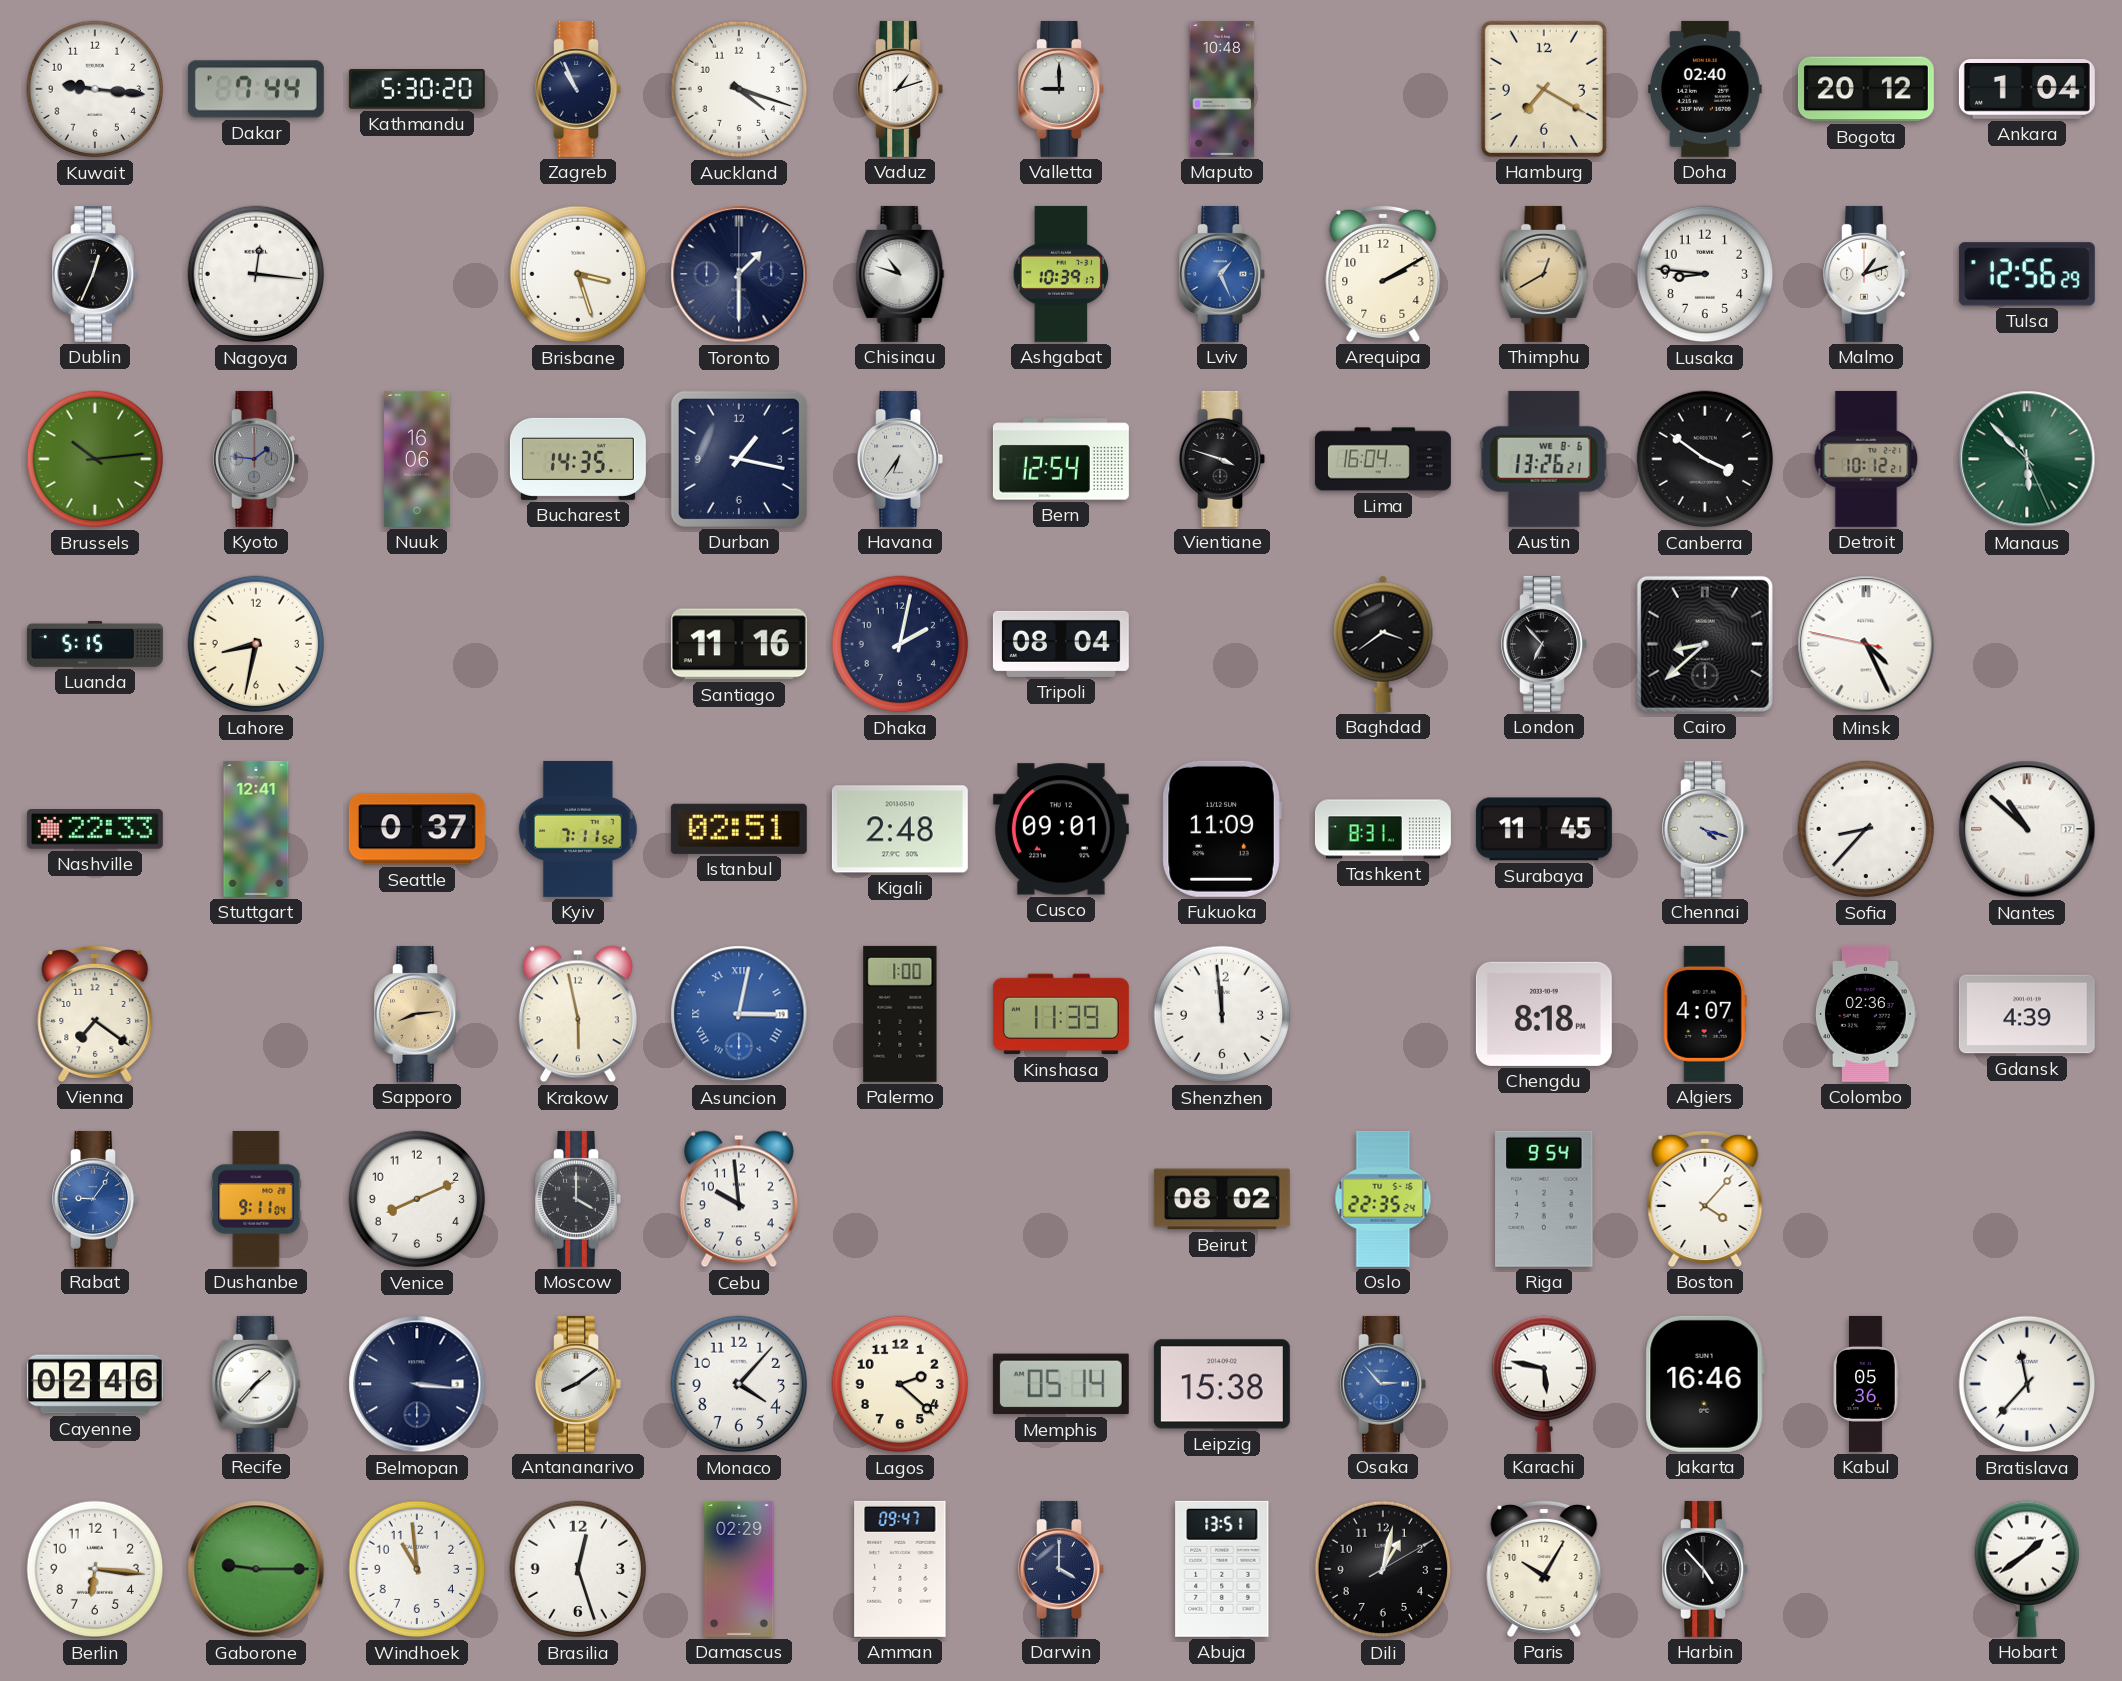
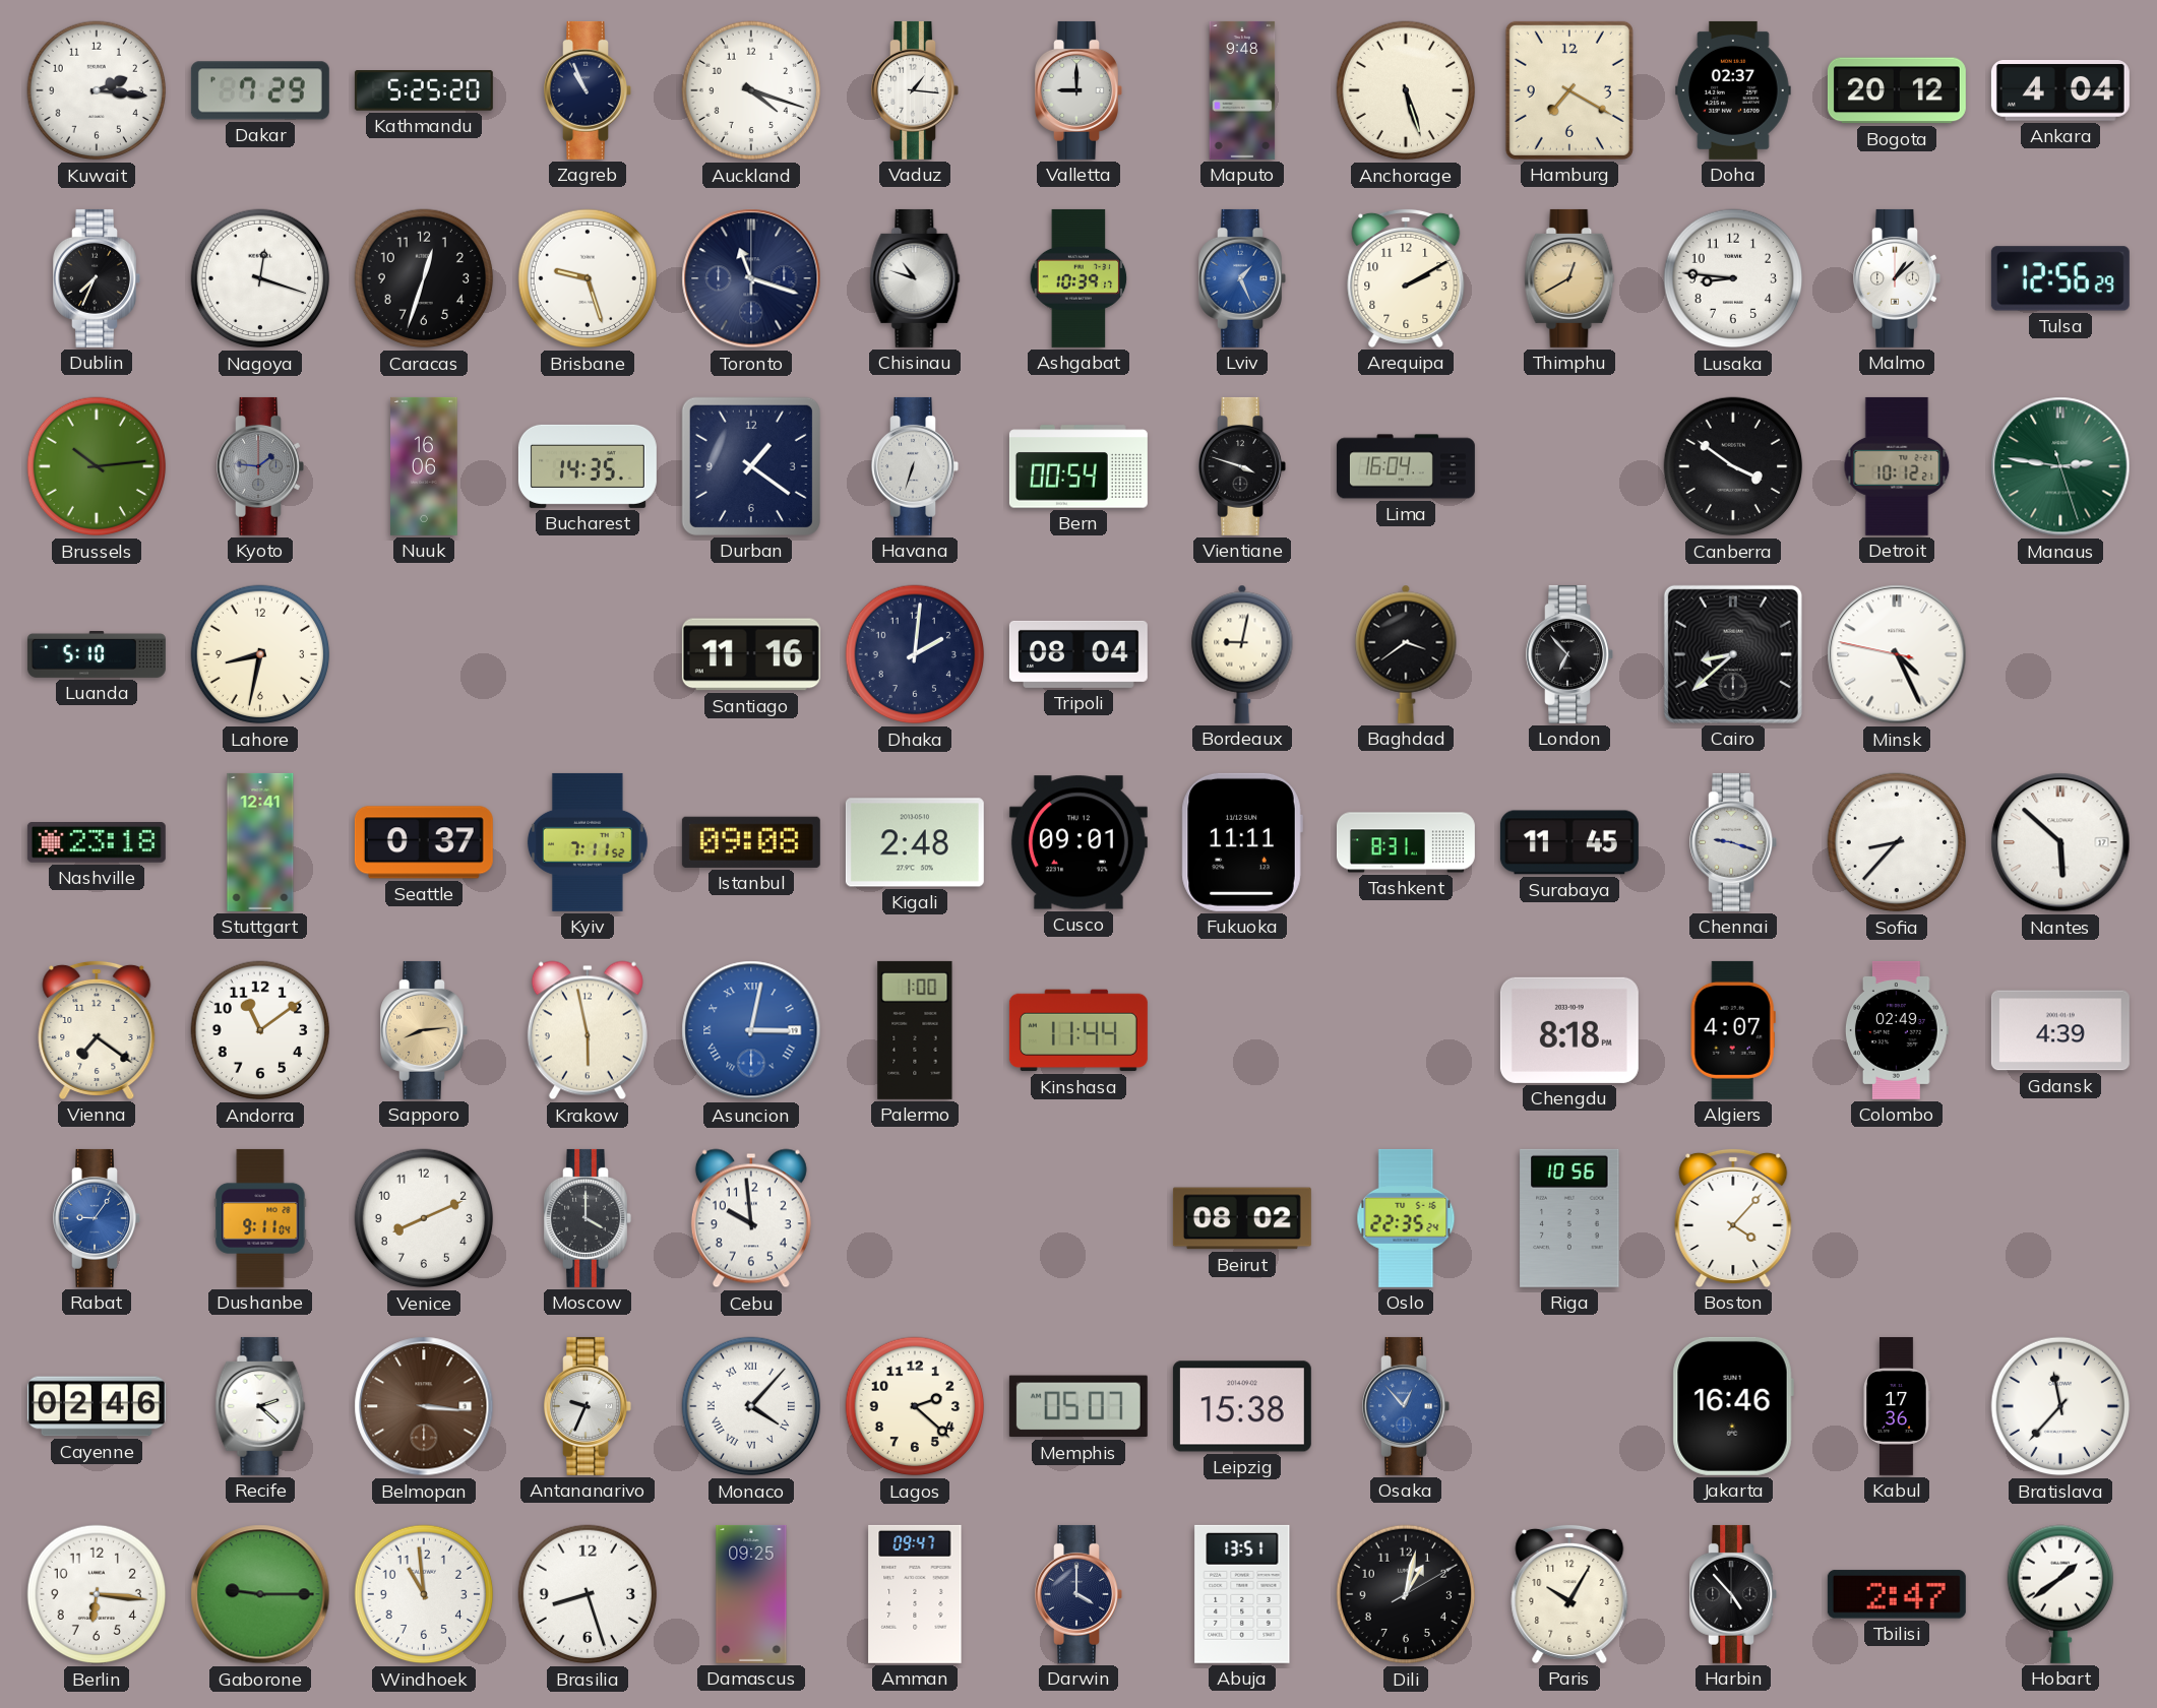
Kuwait: 9:16 -> 2:16
Dakar: 7:44 -> 7:29
Kathmandu: 5:30 -> 5:25
Vaduz: 1:12 -> 1:16
Maputo: 10:48 -> 9:48
Anchorage: none -> 5:27
Doha: 02:40 -> 02:37
Ankara: 1:04 -> 4:04
Dublin: 12:34 -> 7:34
Nagoya: 12:16 -> 12:18
Caracas: none -> 12:33
Brisbane: 3:27 -> 9:27
Toronto: 1:30 -> 11:18
Malmo: 1:12 -> 1:08
Durban: 1:17 -> 1:21
Havana: 6:36 -> 6:33
Bern: 12:54 -> 00:54
Austin: 13:26 -> none
Manaus: 5:52 -> 2:46
Luanda: 5:15 -> 5:10
Dhaka: 2:02 -> 2:01
Bordeaux: none -> 9:02
Nashville: 22:33 -> 23:18
Istanbul: 02:51 -> 09:08
Fukuoka: 11:09 -> 11:11
Chennai: 4:18 -> 9:18
Nantes: 10:52 -> 5:52
Andorra: none -> 11:09
Kinshasa: 11:39 -> 11:44
Shenzhen: 11:59 -> none
Colombo: 02:36 -> 02:49
Riga: 9:54 -> 10:56
Recife: 1:37 -> 2:22
Belmopan dial: navy -> brown
Antananarivo: 8:09 -> 9:34
Monaco numerals: Arabic -> Roman
Memphis: 05:14 -> 05:07
Osaka: 2:53 -> 12:53
Karachi: 5:47 -> none
Kabul: 05:36 -> 17:36
Brasilia: 12:27 -> 8:27
Damascus: 02:29 -> 09:25
Tbilisi: none -> 2:47
